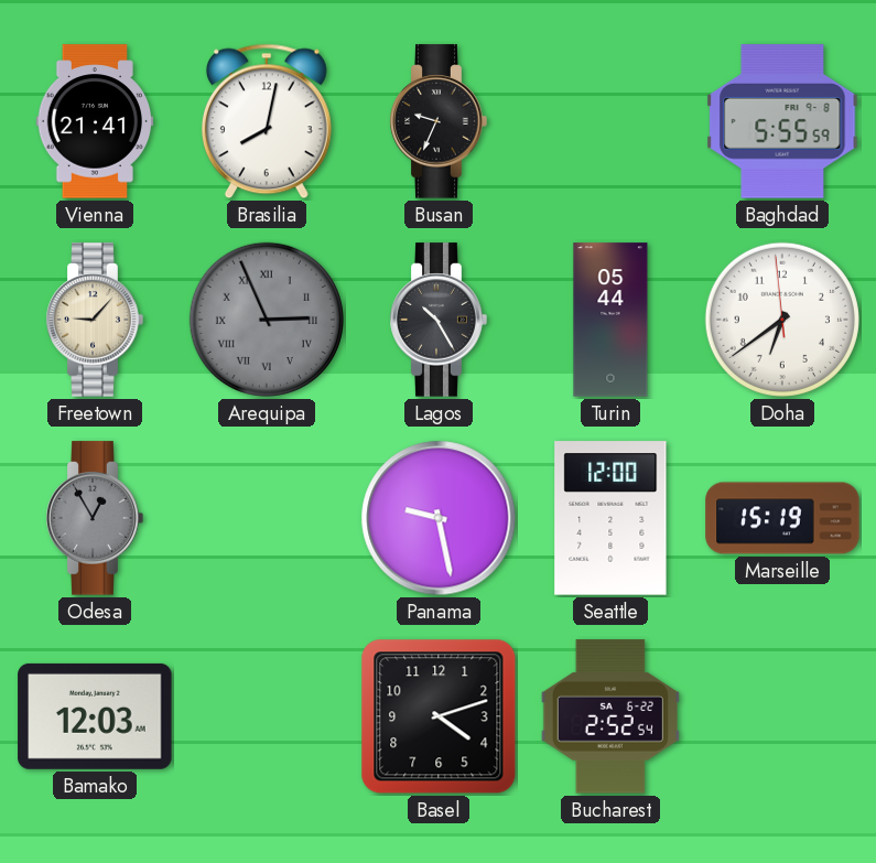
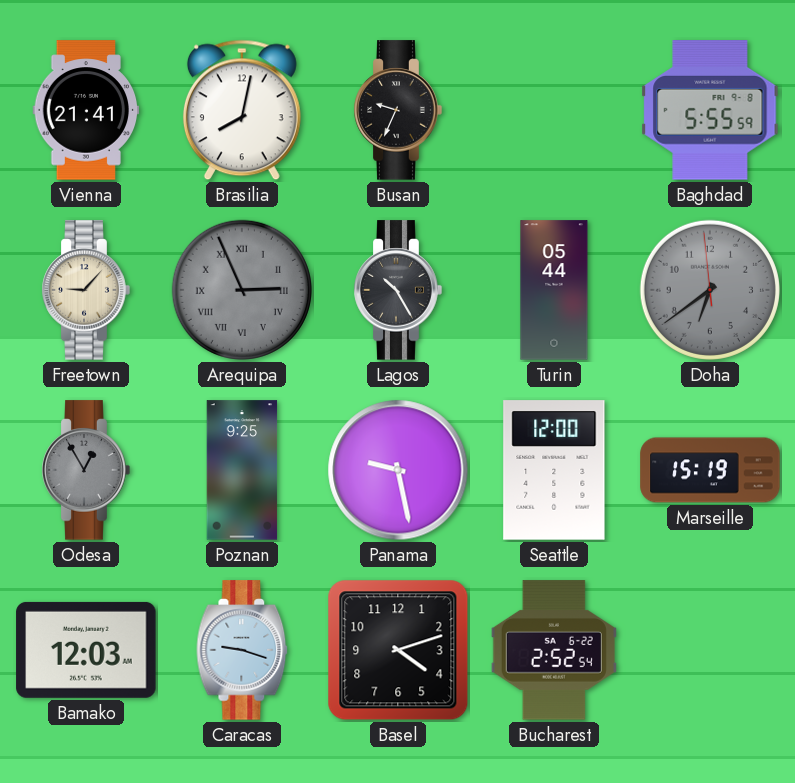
Doha dial: white -> grey
Poznan: none -> 9:25
Caracas: none -> 9:18
